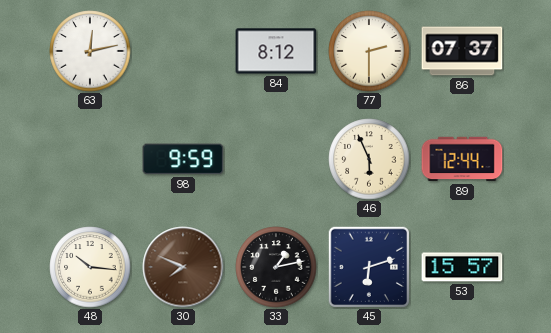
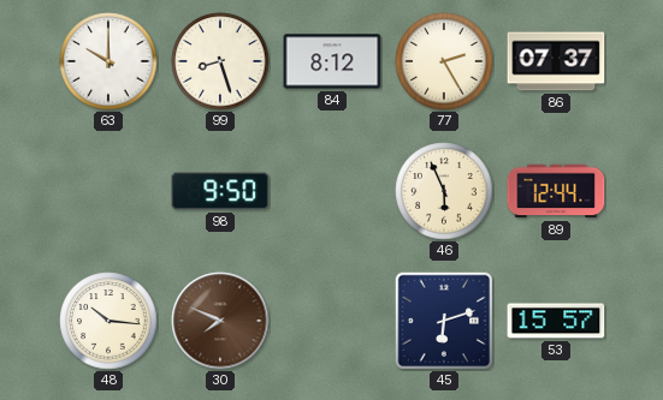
63: 12:13 -> 10:00
99: none -> 8:27
77: 2:30 -> 2:25
98: 9:59 -> 9:50
33: 1:13 -> none
